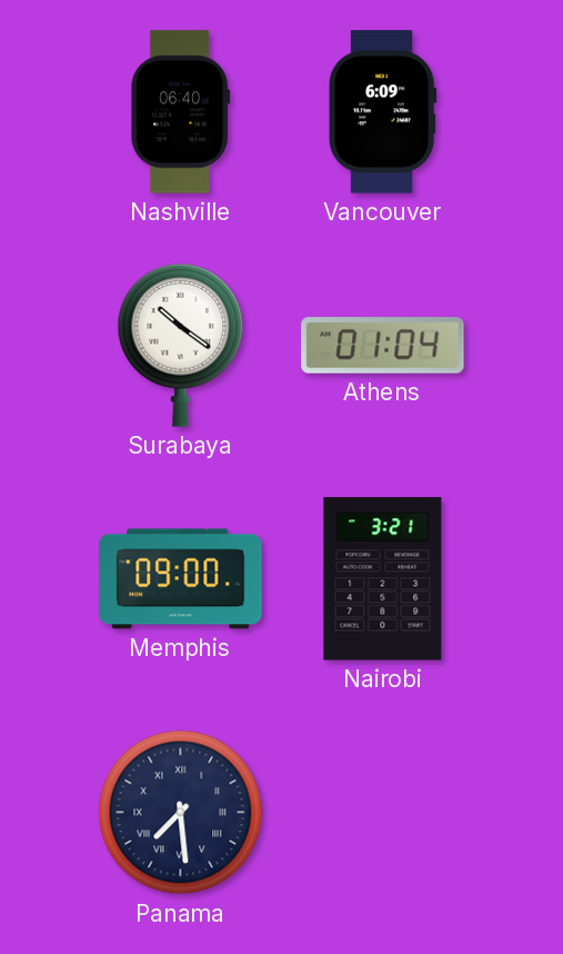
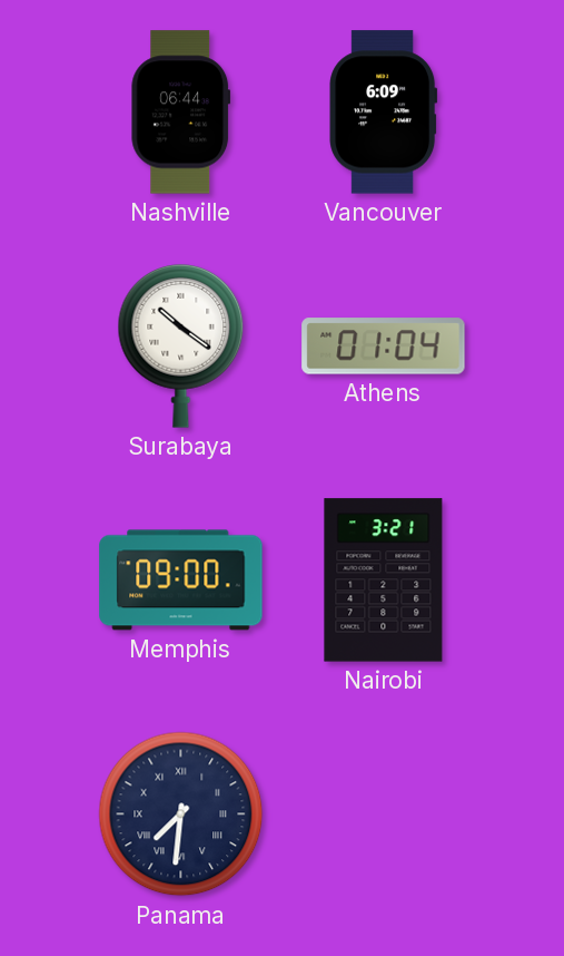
Nashville: 06:40 -> 06:44
Panama: 7:29 -> 7:31
